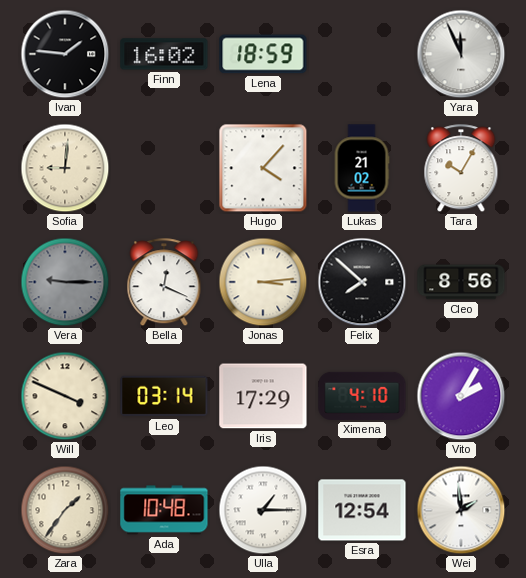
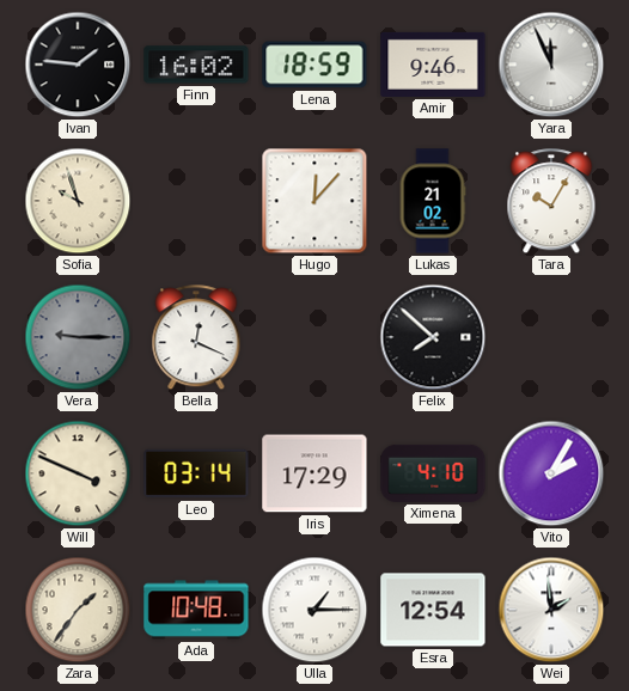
Amir: none -> 9:46
Sofia: 9:01 -> 9:57
Hugo: 4:07 -> 12:07
Jonas: 3:14 -> none
Cleo: 8:56 -> none
